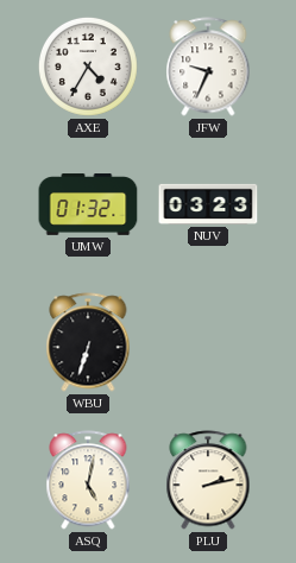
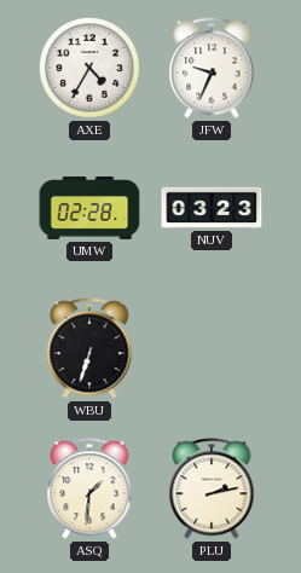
UMW: 01:32 -> 02:28
ASQ: 5:02 -> 1:31
